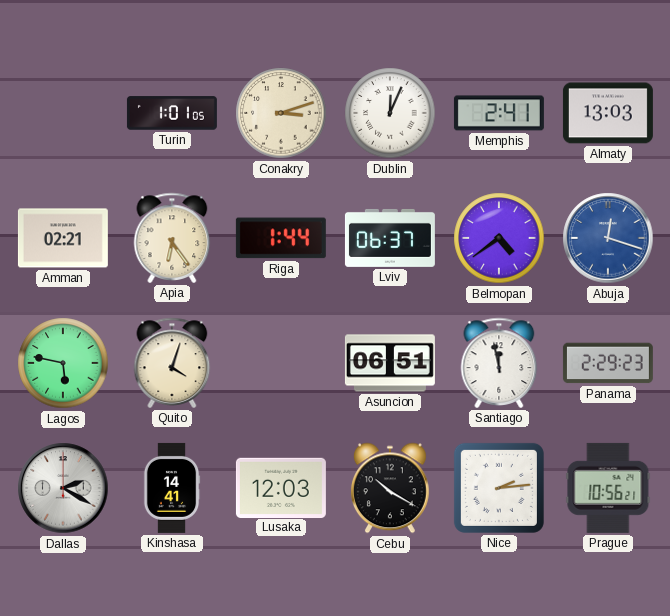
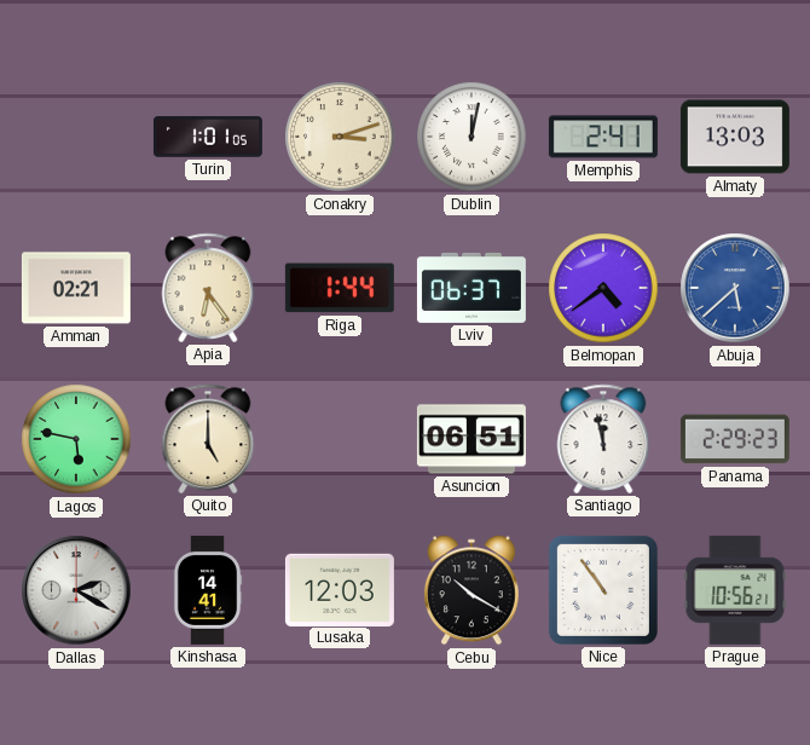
Dublin: 12:04 -> 12:02
Abuja: 12:18 -> 5:38
Quito: 4:03 -> 5:00
Nice: 2:14 -> 10:54
